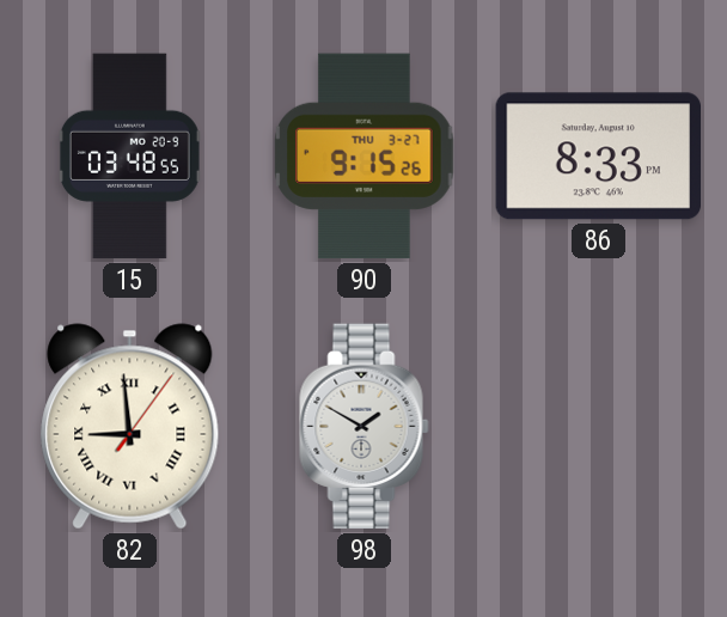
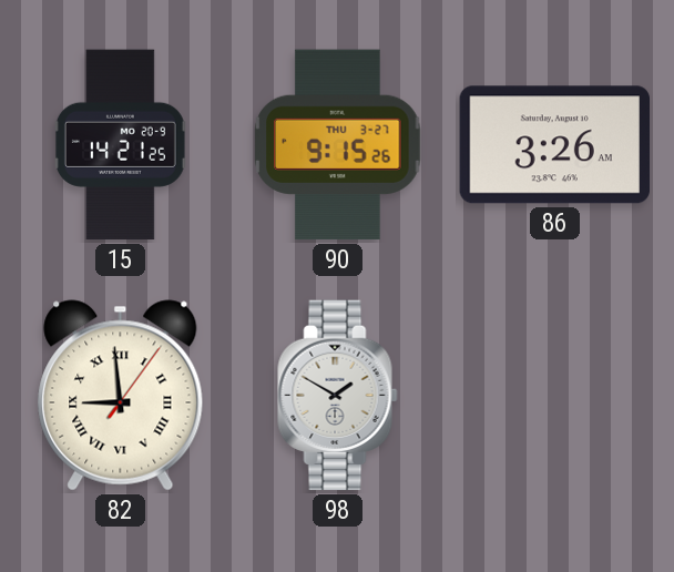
15: 03:48 -> 14:21
86: 8:33 -> 3:26
